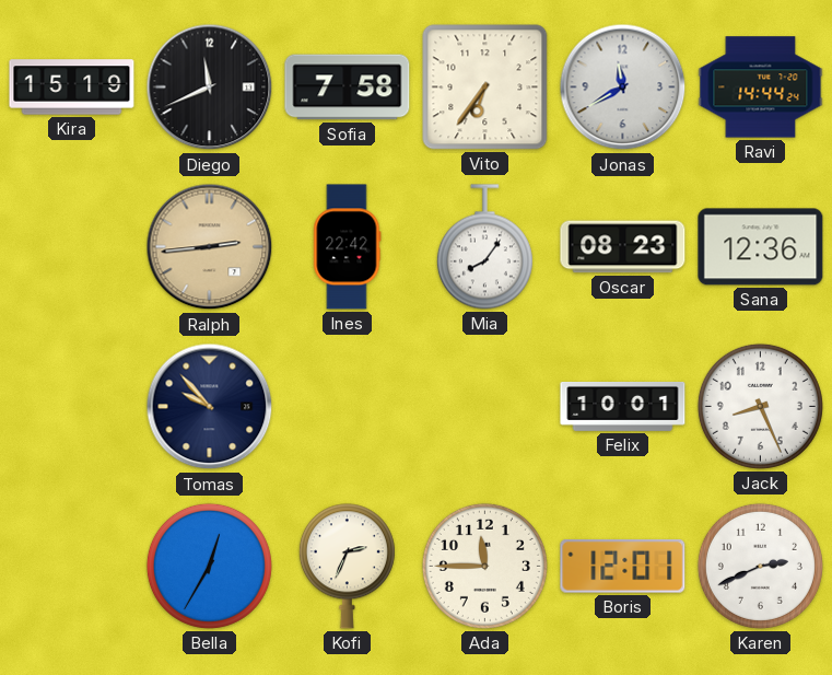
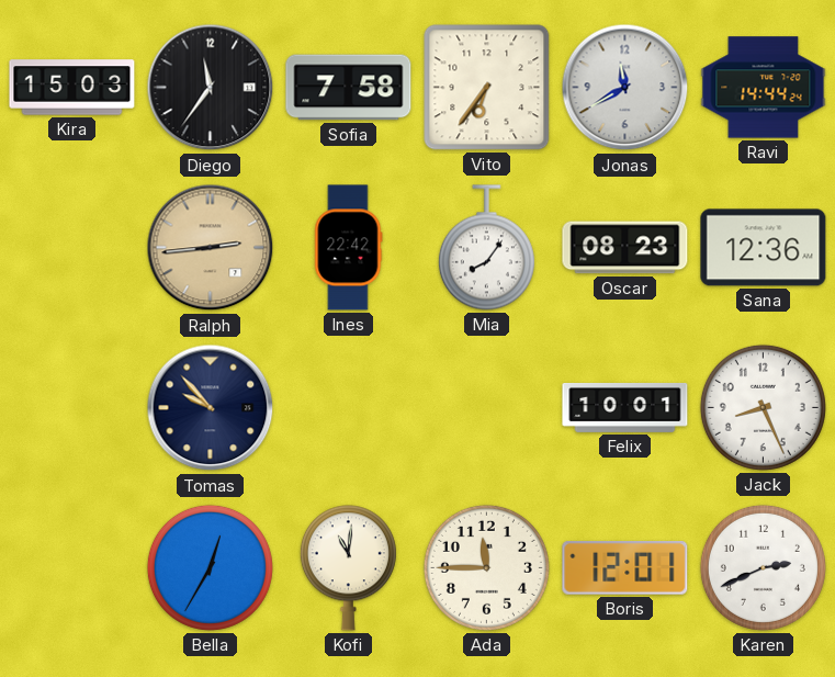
Kira: 15:19 -> 15:03
Diego: 11:41 -> 11:36
Kofi: 2:34 -> 11:01
